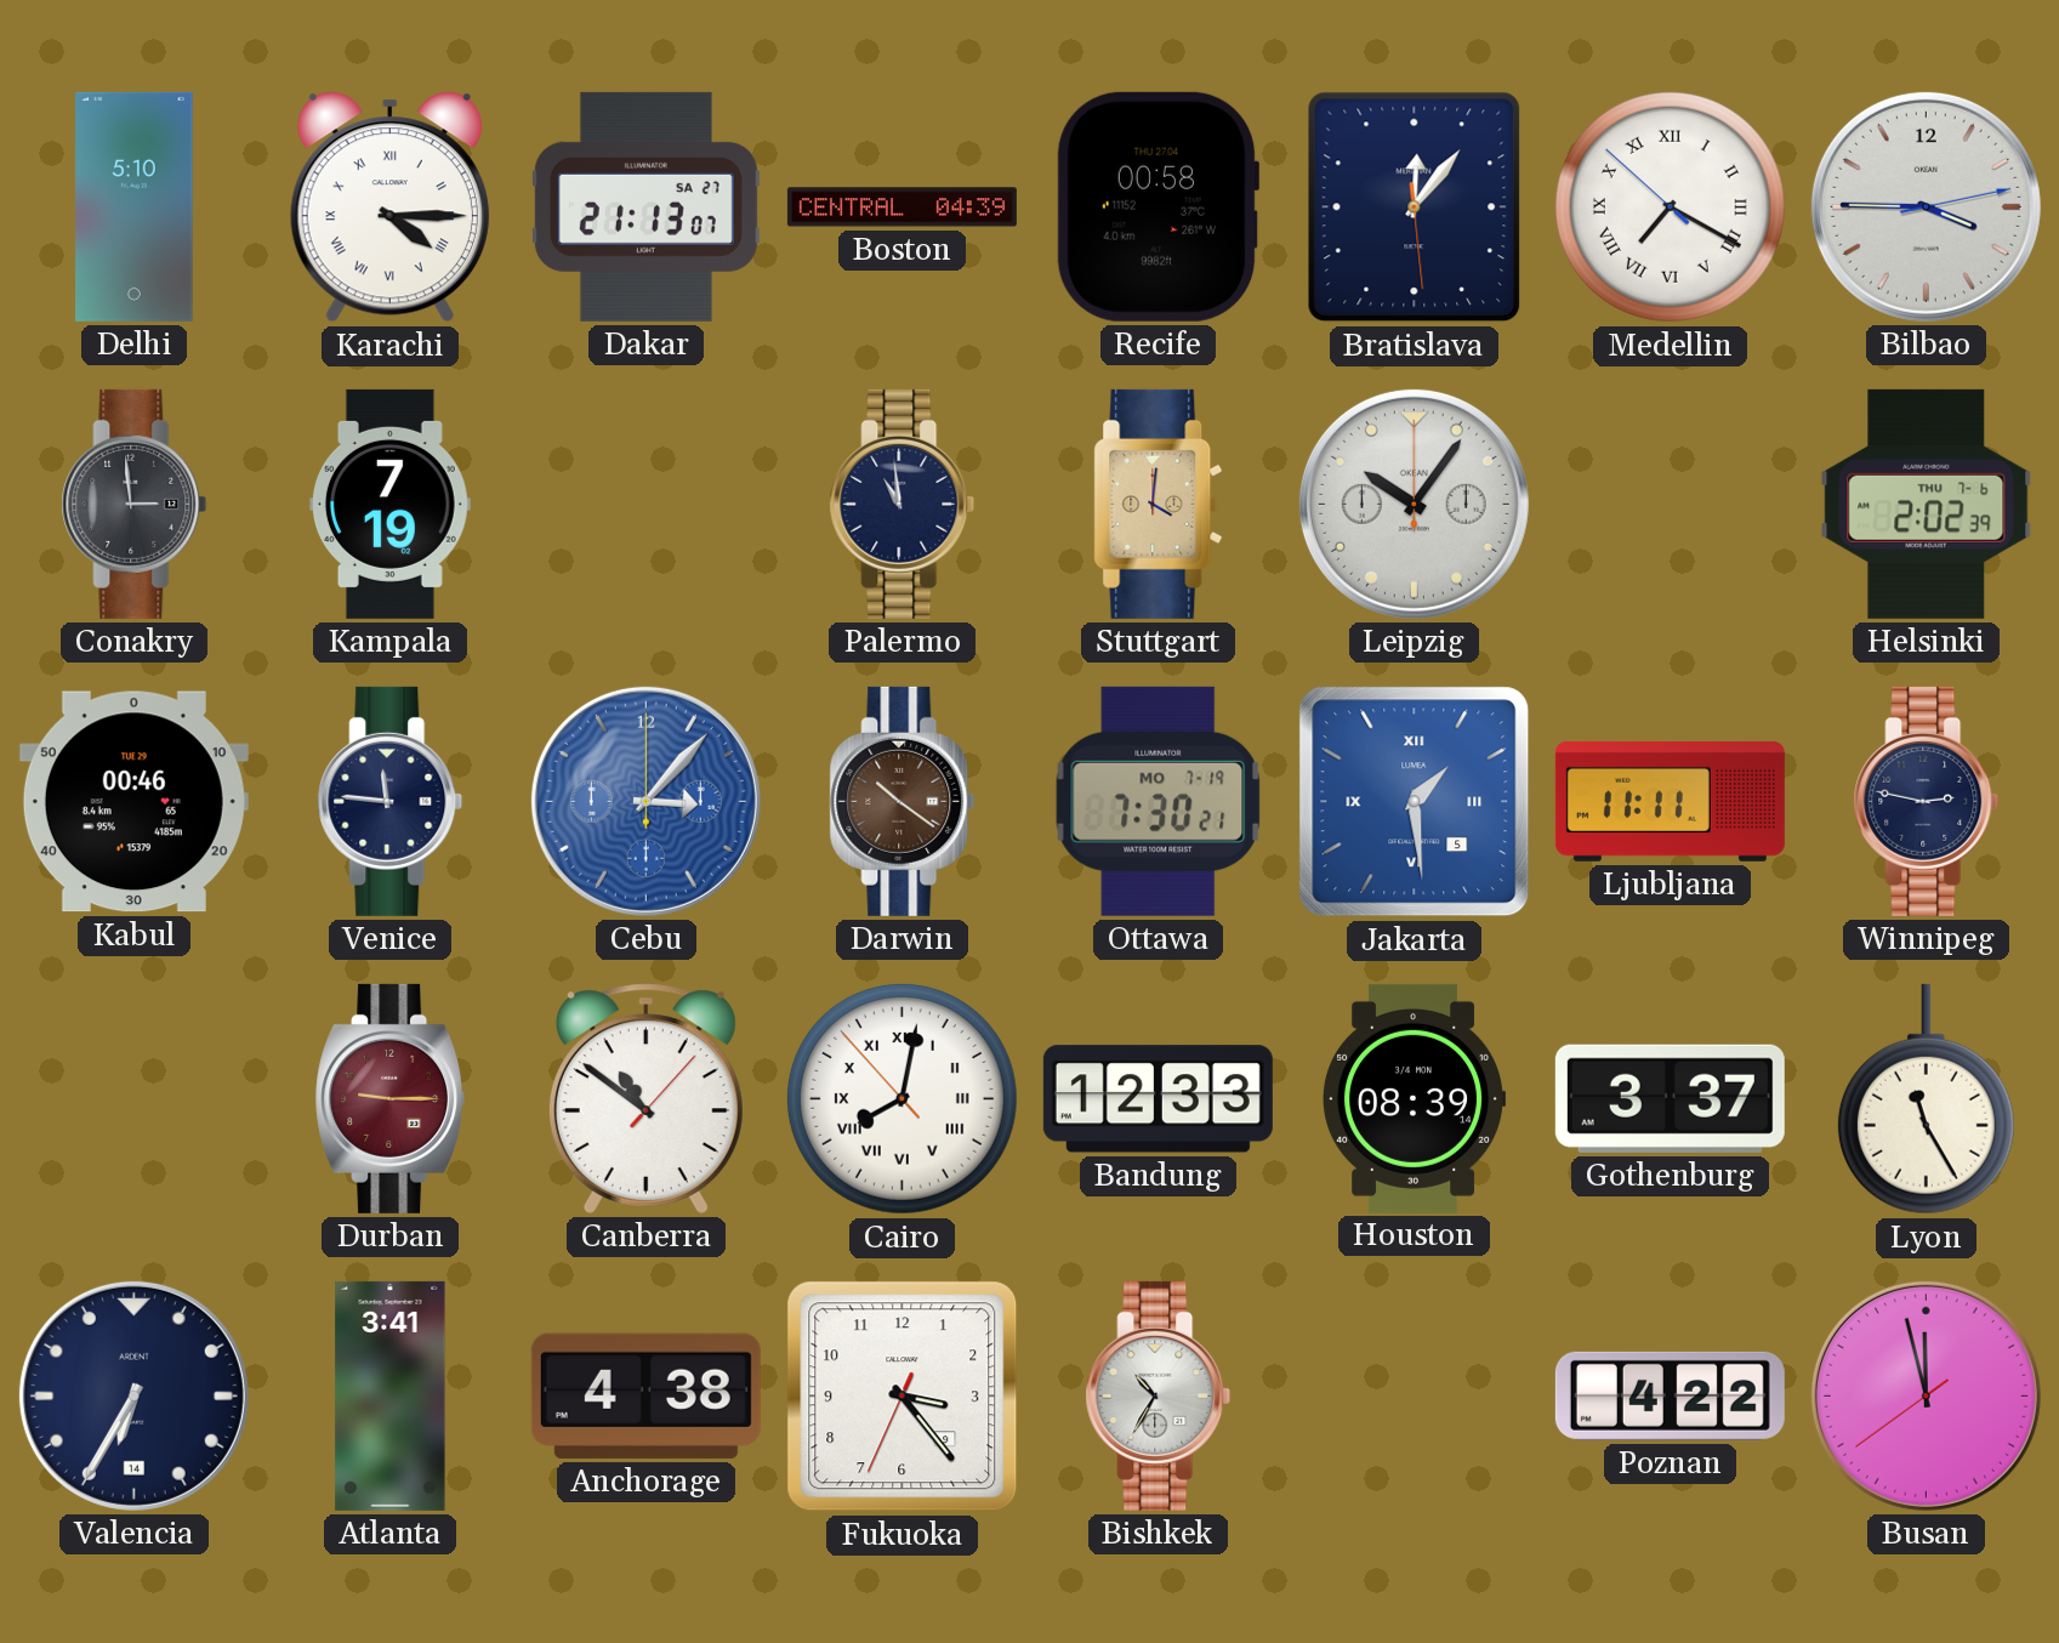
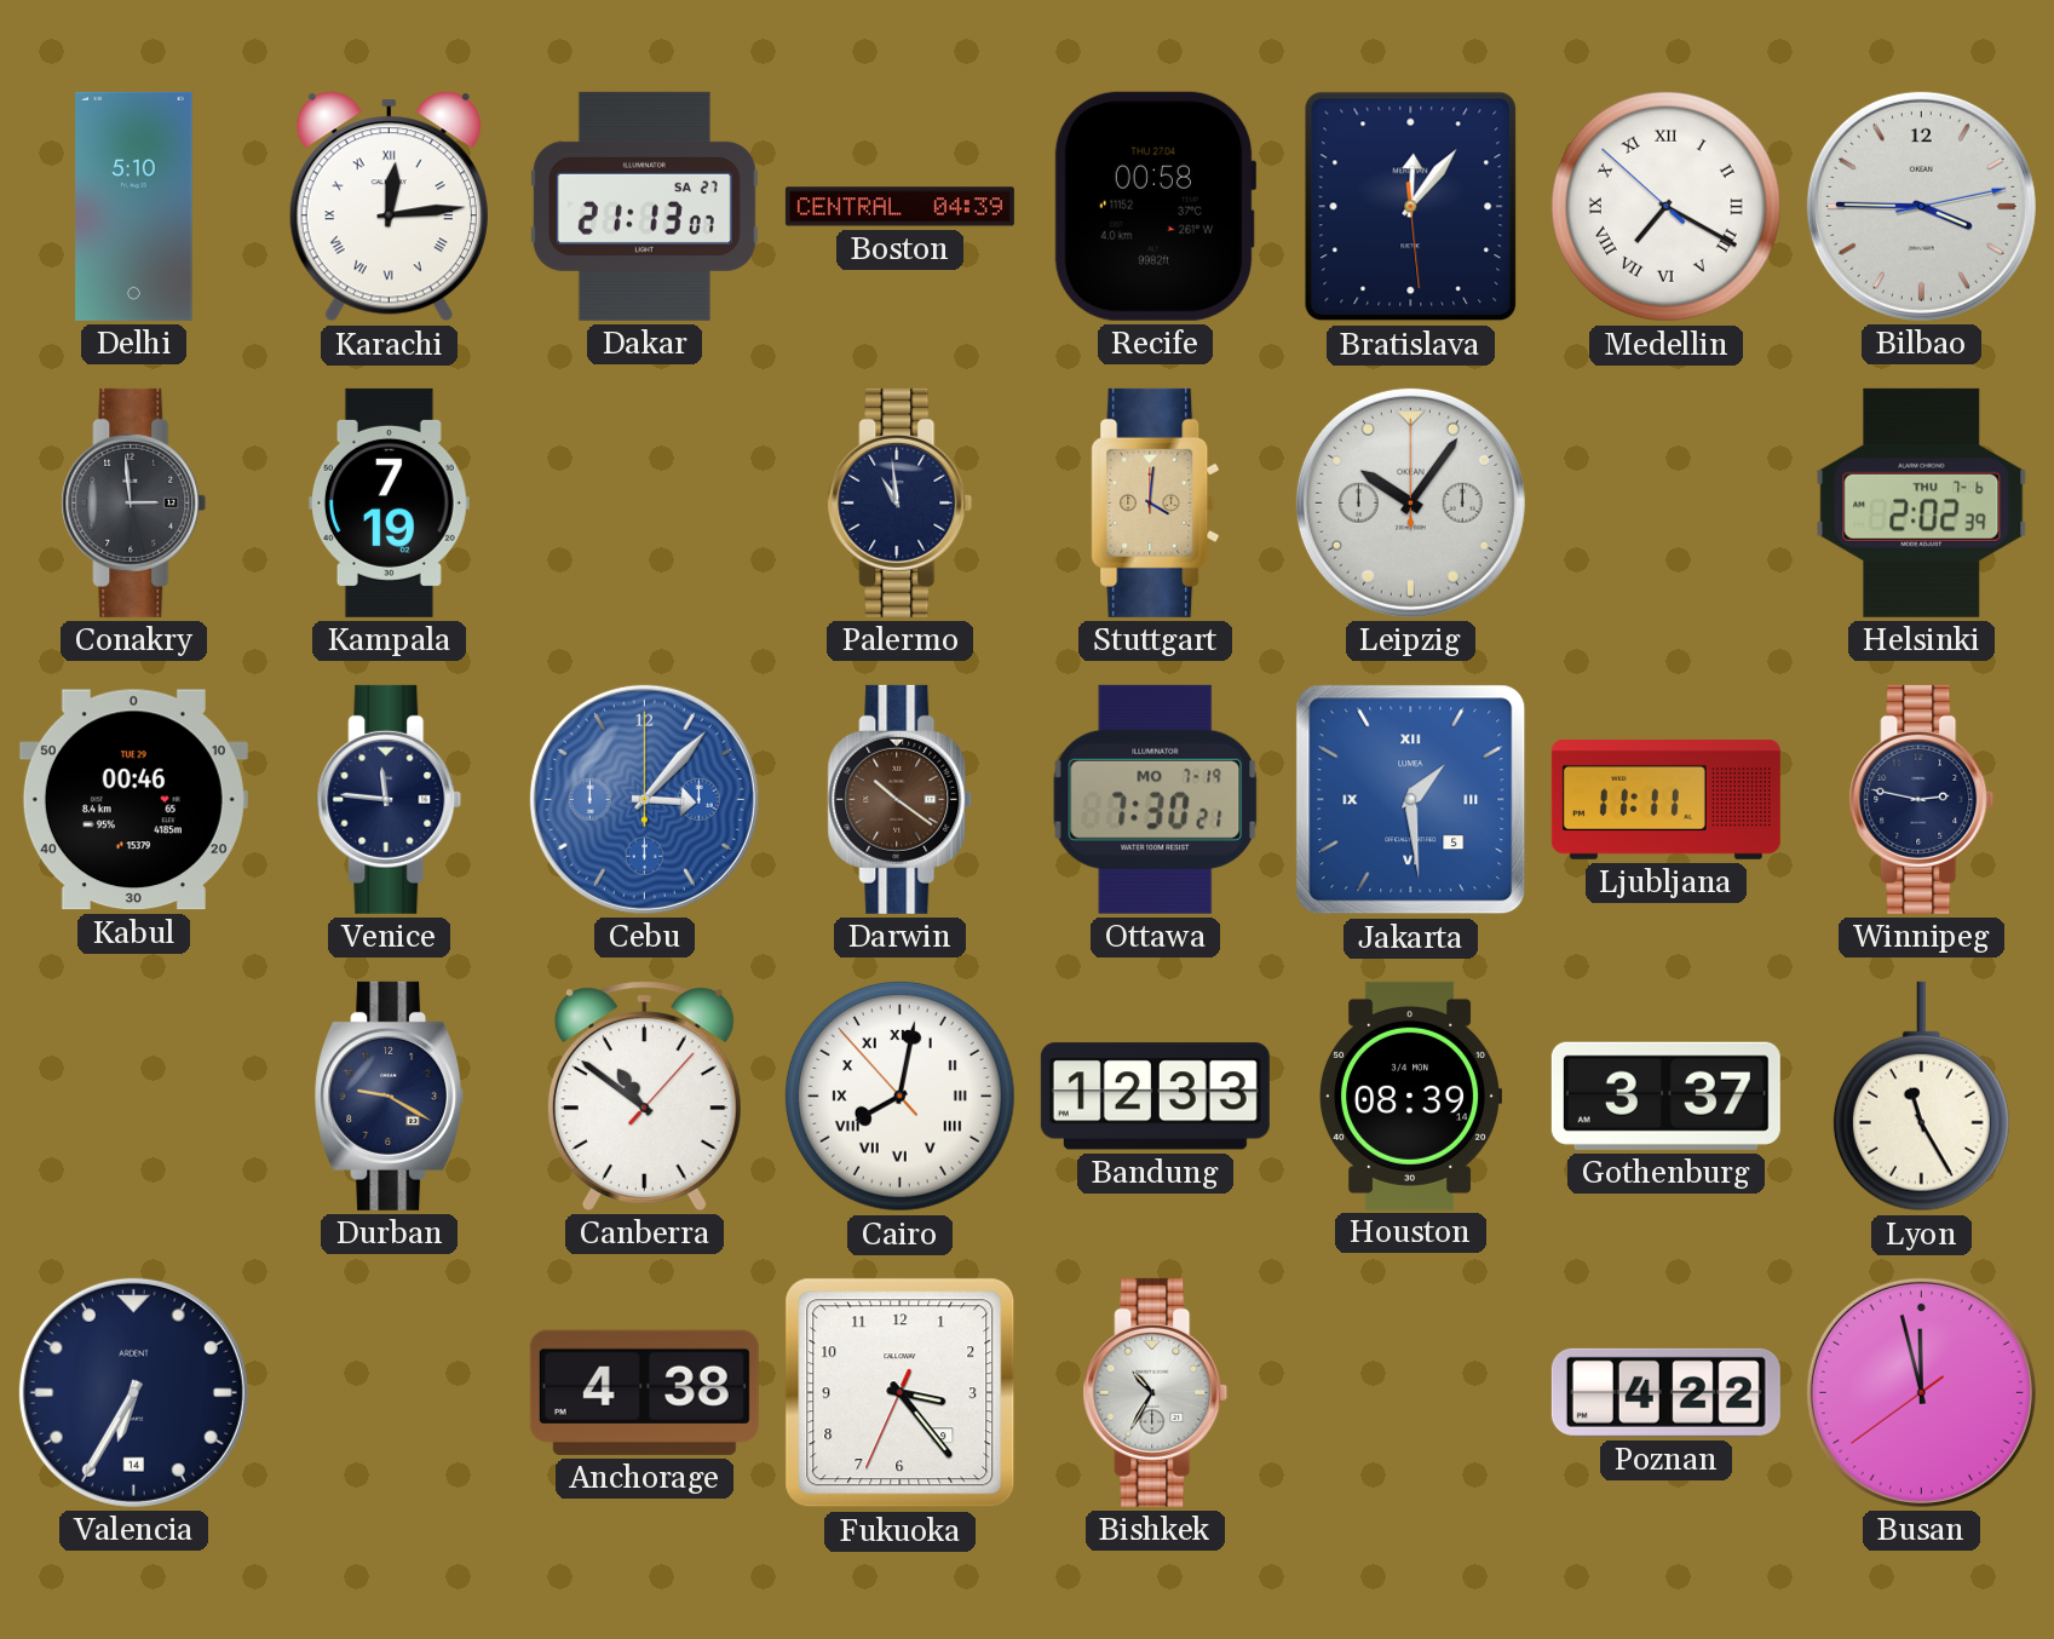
Karachi: 4:15 -> 12:14
Durban: 9:15 -> 9:20
Durban dial: burgundy -> navy
Atlanta: 3:41 -> none
